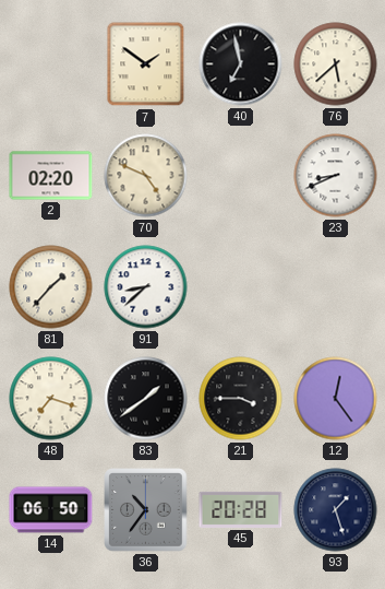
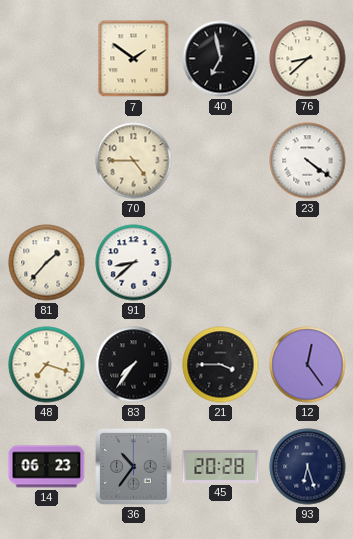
76: 5:38 -> 8:38
2: 02:20 -> none
70: 4:49 -> 4:45
23: 8:41 -> 4:21
83: 1:39 -> 7:36
14: 06:50 -> 06:23
93: 1:27 -> 6:27
